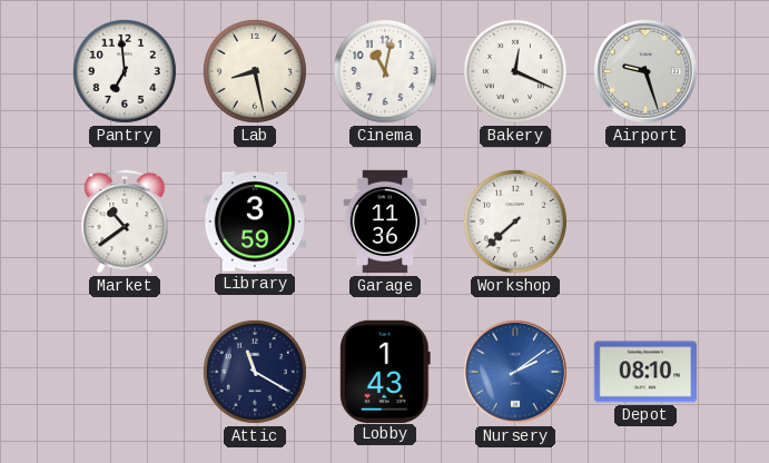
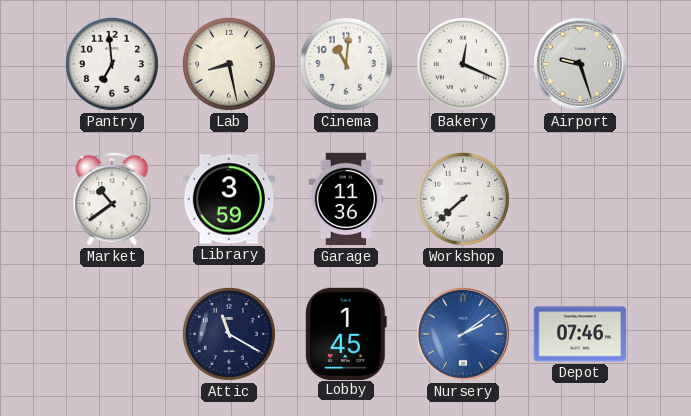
Cinema: 11:02 -> 11:01
Lobby: 1:43 -> 1:45
Depot: 08:10 -> 07:46
